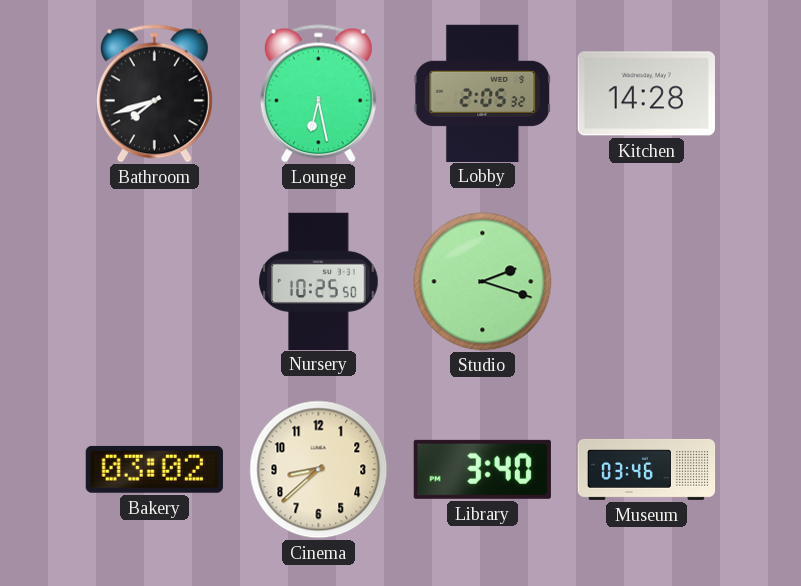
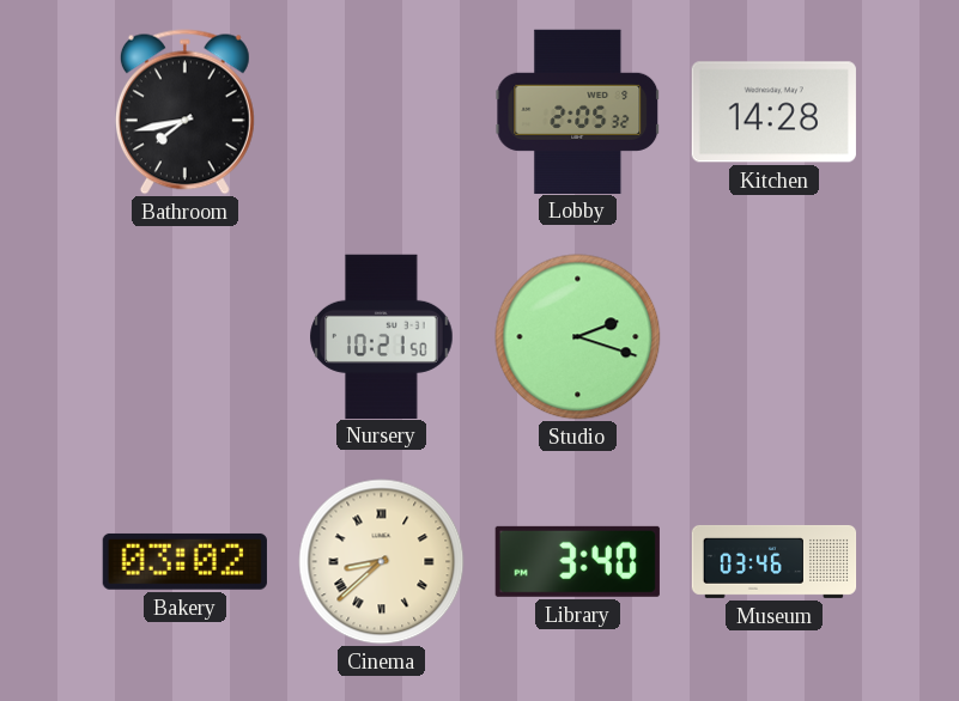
Bathroom: 7:42 -> 7:43
Lounge: 6:28 -> none
Nursery: 10:25 -> 10:21
Cinema numerals: Arabic -> Roman
